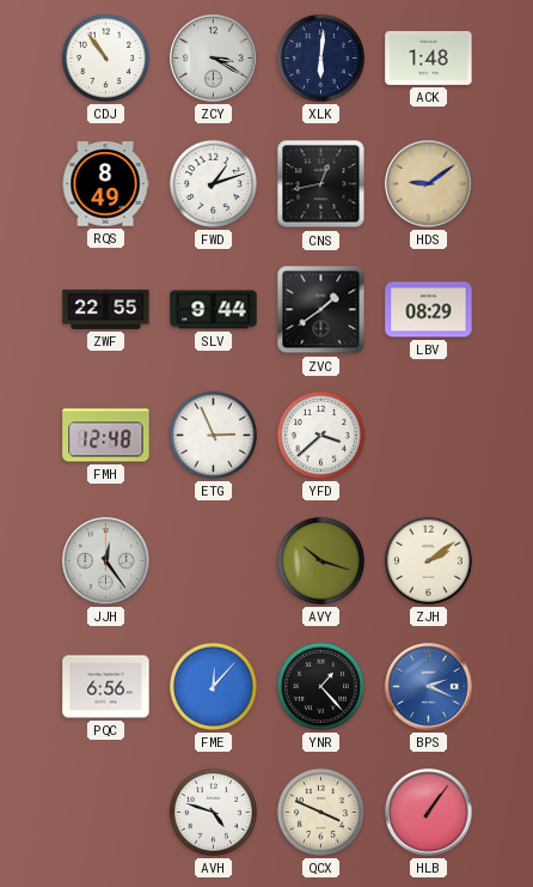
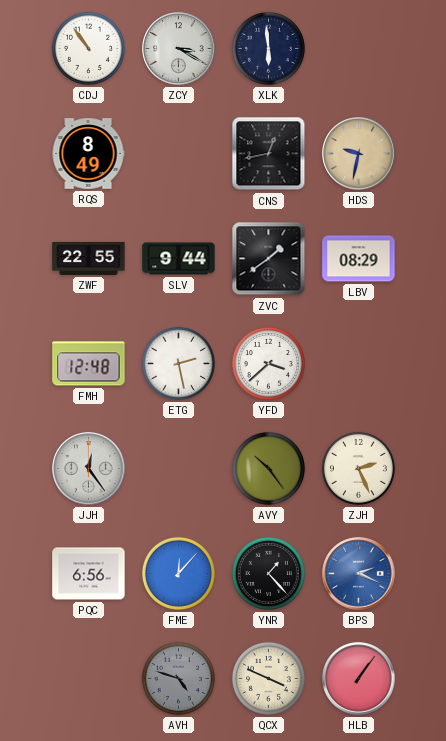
XLK: 6:01 -> 5:59
ACK: 1:48 -> none
FWD: 1:12 -> none
HDS: 9:09 -> 9:32
ETG: 2:56 -> 2:28
AVY: 10:18 -> 10:24
ZJH: 2:09 -> 2:26
AVH dial: white -> grey
